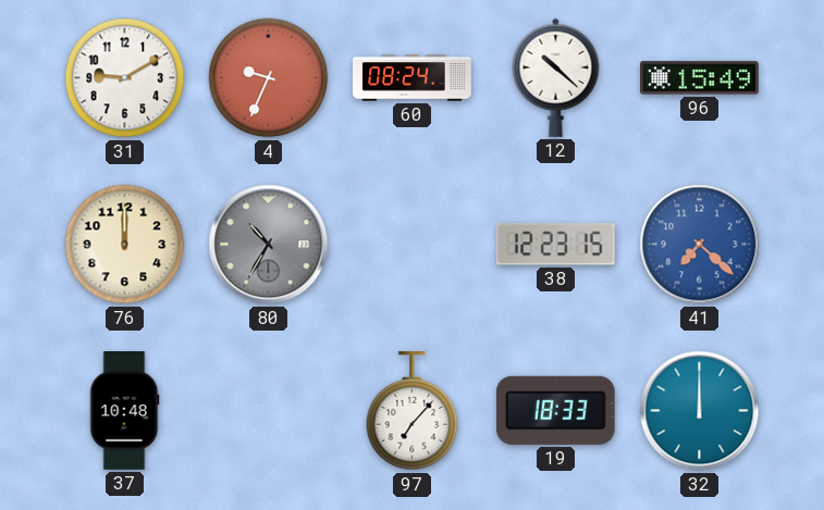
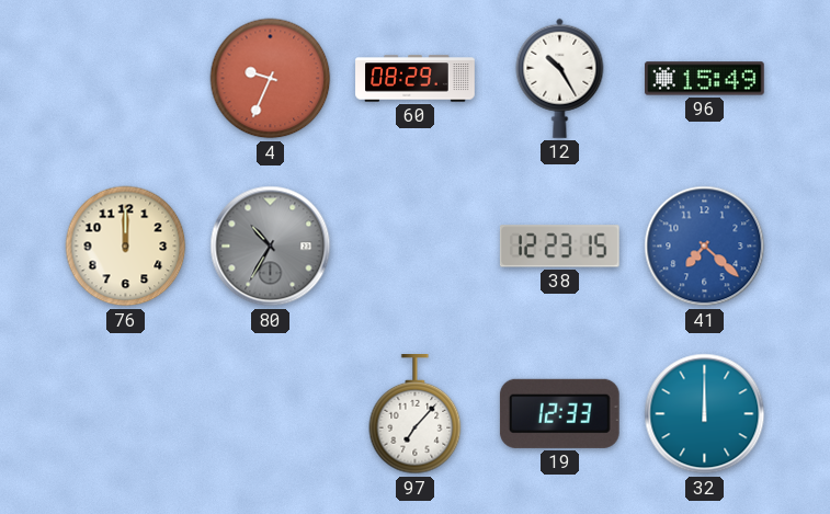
31: 9:10 -> none
60: 08:24 -> 08:29
12: 10:22 -> 10:25
37: 10:48 -> none
19: 18:33 -> 12:33
